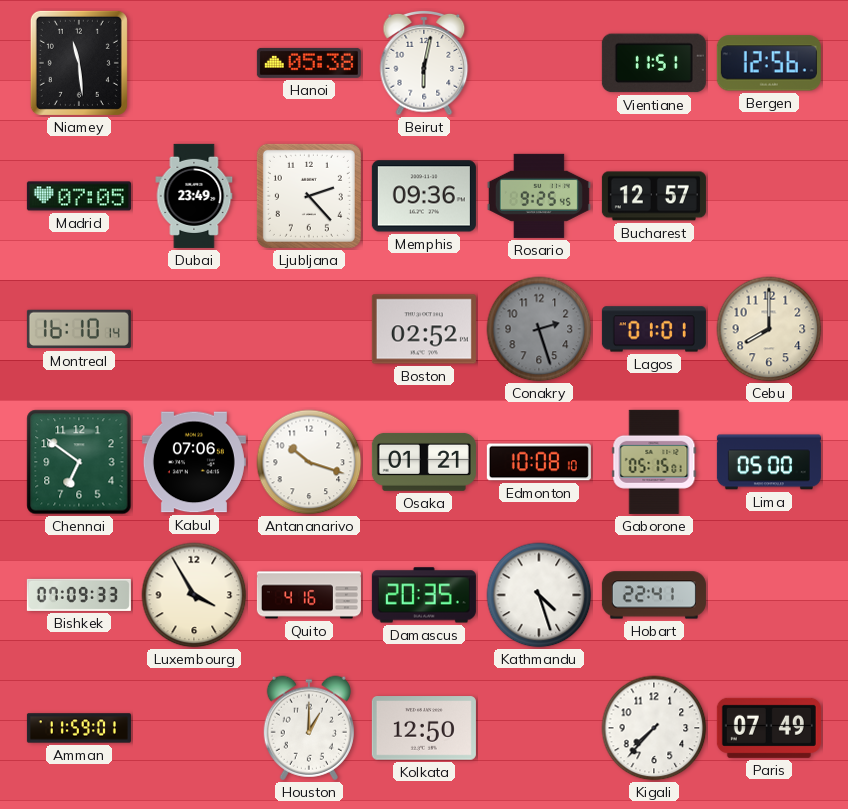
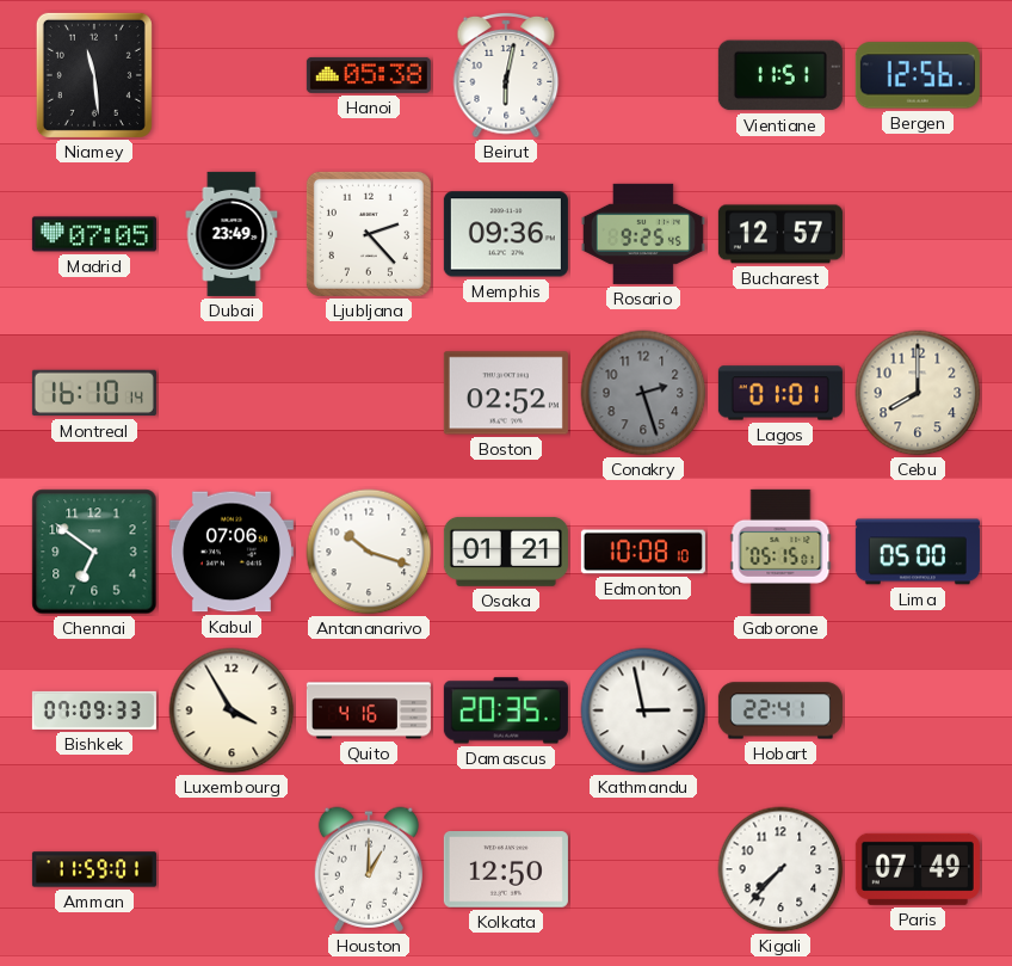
Kathmandu: 4:27 -> 2:58
